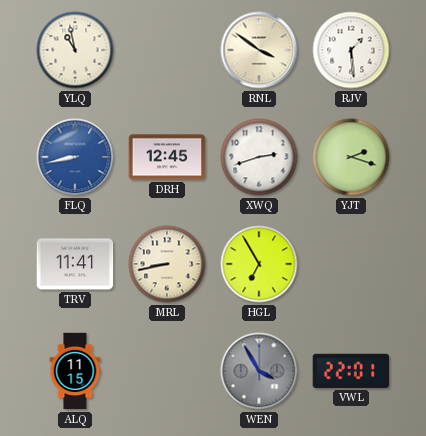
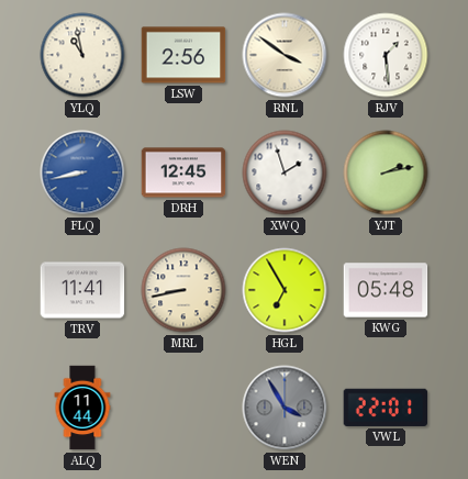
LSW: none -> 2:56
XWQ: 2:42 -> 1:57
YJT: 2:18 -> 2:13
KWG: none -> 05:48
ALQ: 11:15 -> 11:44
